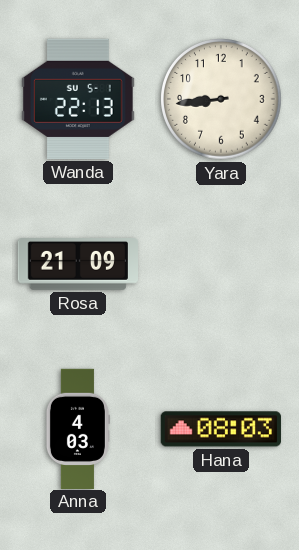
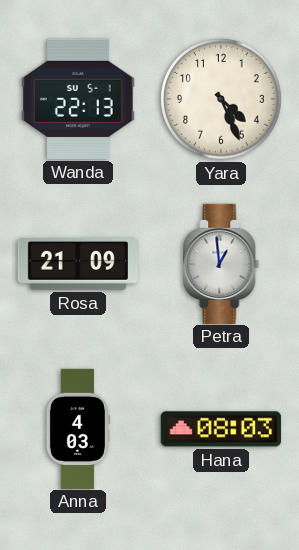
Yara: 8:44 -> 4:26
Petra: none -> 12:59
